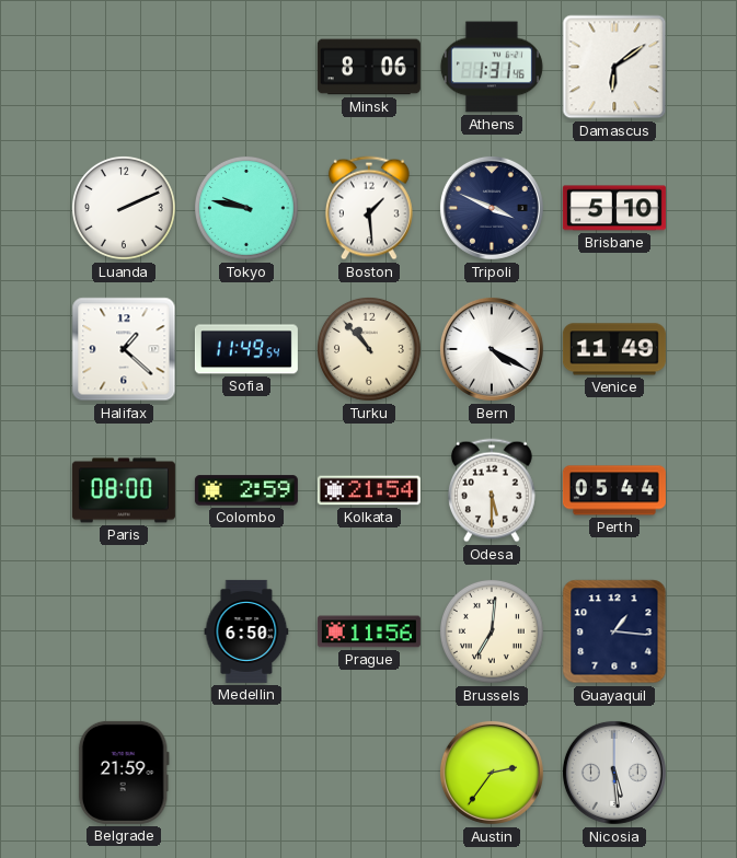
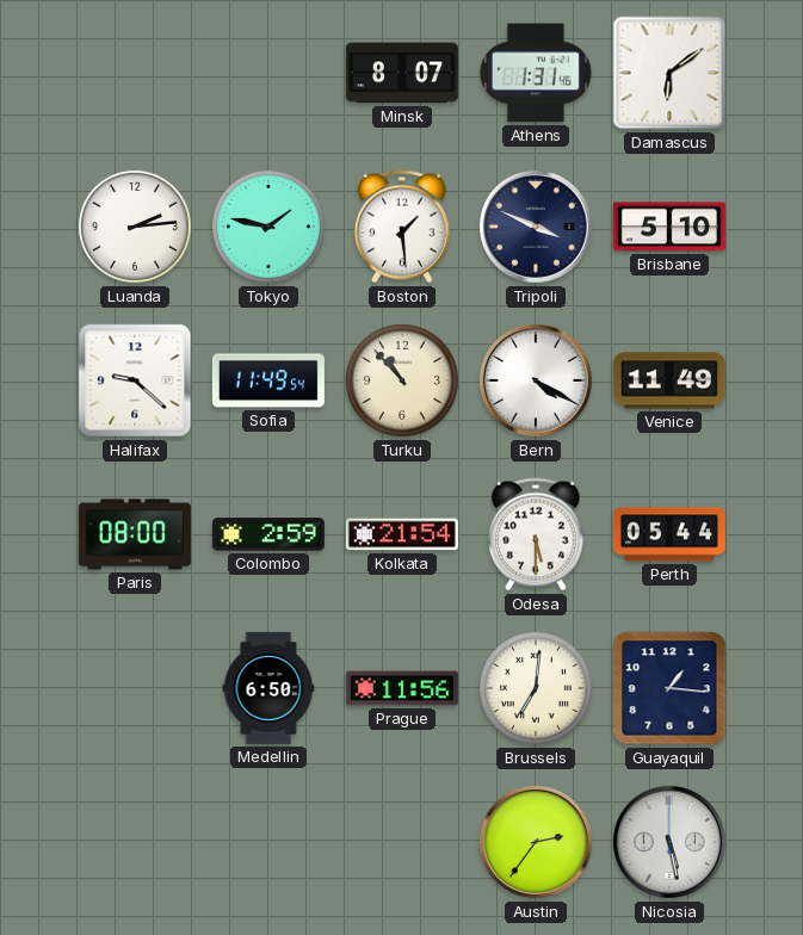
Minsk: 8:06 -> 8:07
Luanda: 2:11 -> 2:14
Tokyo: 9:47 -> 1:47
Halifax: 1:22 -> 9:22
Belgrade: 21:59 -> none
Nicosia: 5:29 -> 5:28
